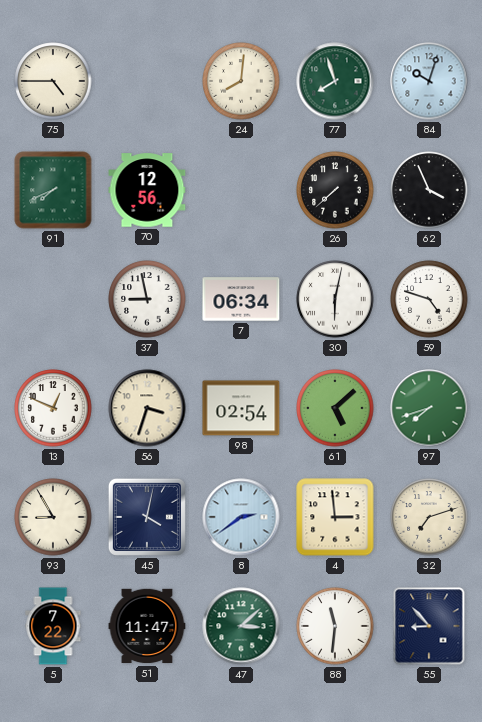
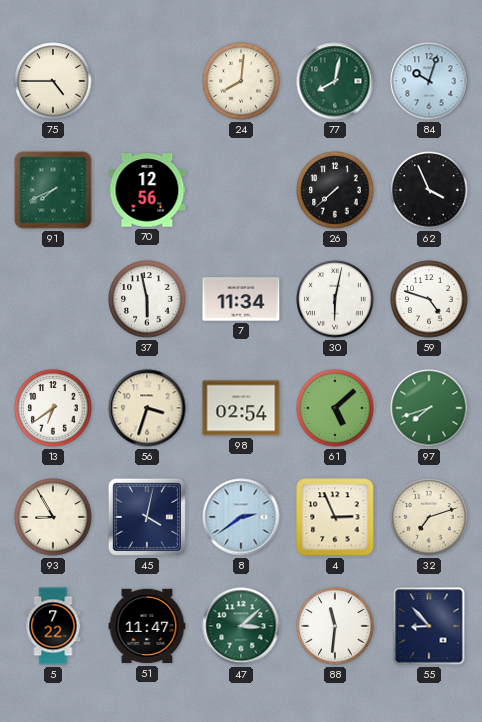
77: 7:57 -> 8:02
37: 8:58 -> 5:58
7: 06:34 -> 11:34
13: 12:49 -> 6:39
4: 2:59 -> 2:56
